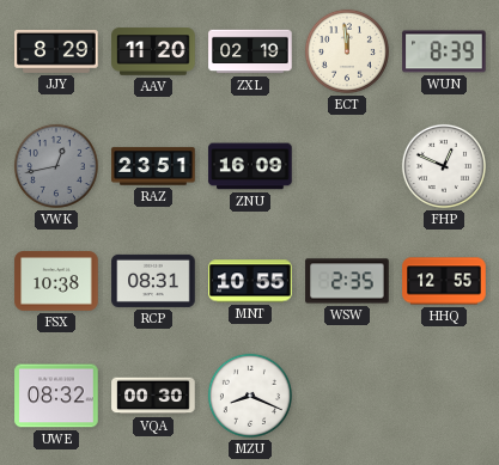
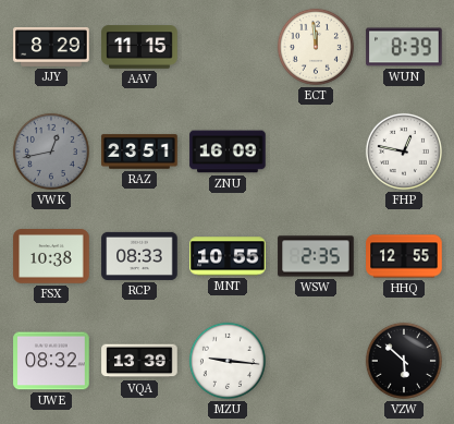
AAV: 11:20 -> 11:15
ZXL: 02:19 -> none
FHP: 12:49 -> 12:47
RCP: 08:31 -> 08:33
VQA: 00:30 -> 13:39
MZU: 8:19 -> 9:16
VZW: none -> 5:52
